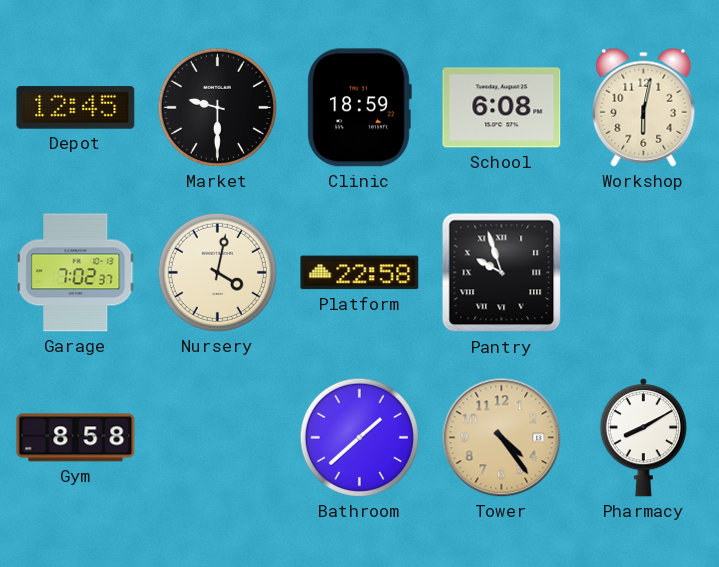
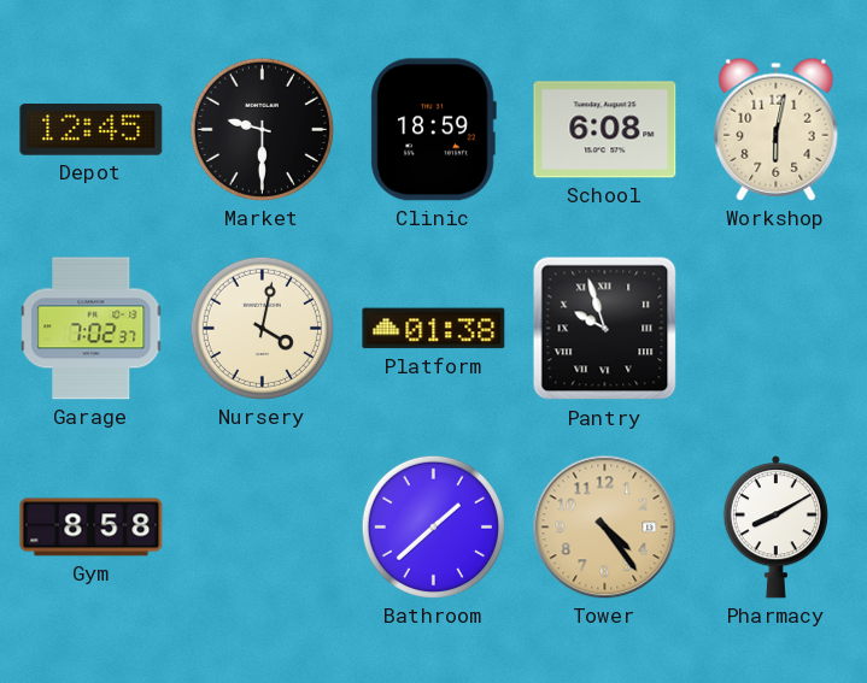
Platform: 22:58 -> 01:38
